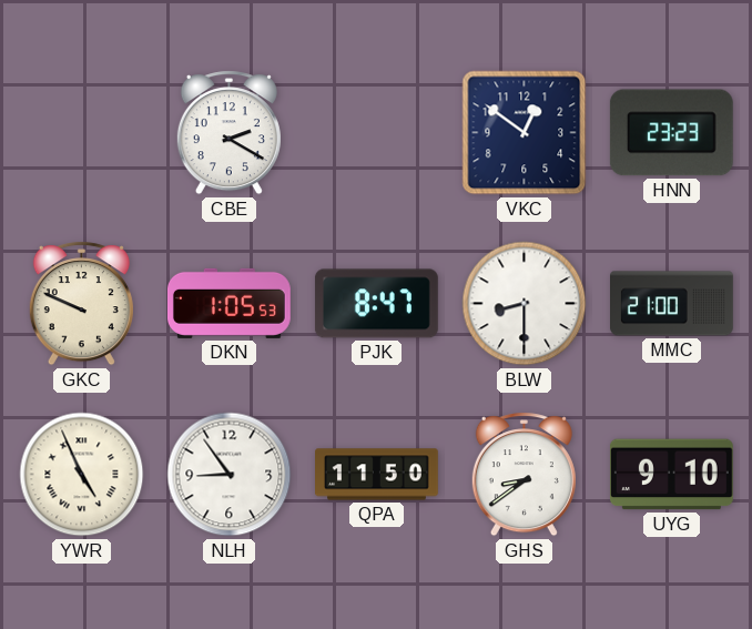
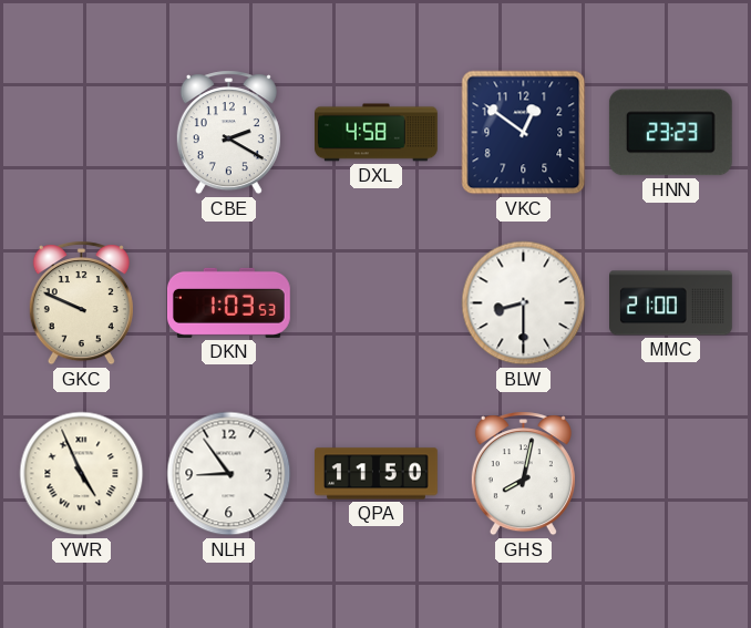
DXL: none -> 4:58
DKN: 1:05 -> 1:03
PJK: 8:47 -> none
GHS: 8:39 -> 8:02
UYG: 9:10 -> none
